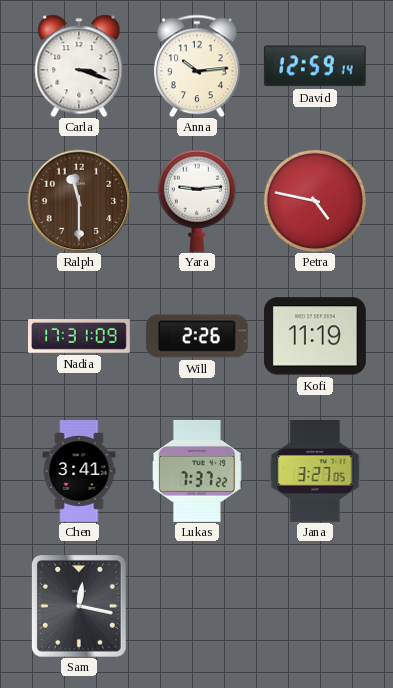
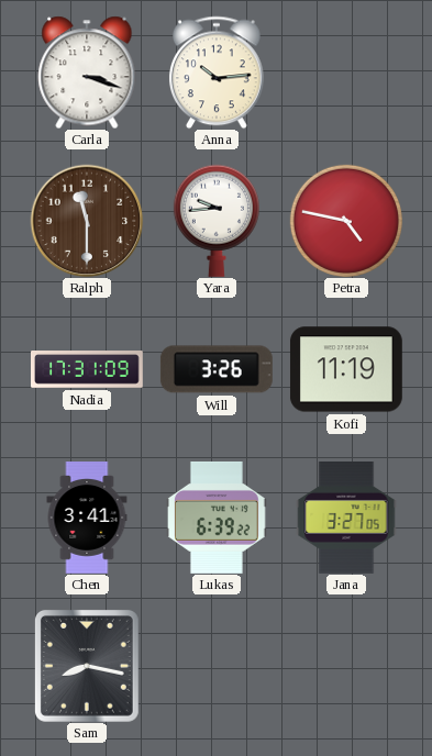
David: 12:59 -> none
Yara: 9:14 -> 9:44
Will: 2:26 -> 3:26
Lukas: 7:37 -> 6:39
Sam: 12:17 -> 8:17
